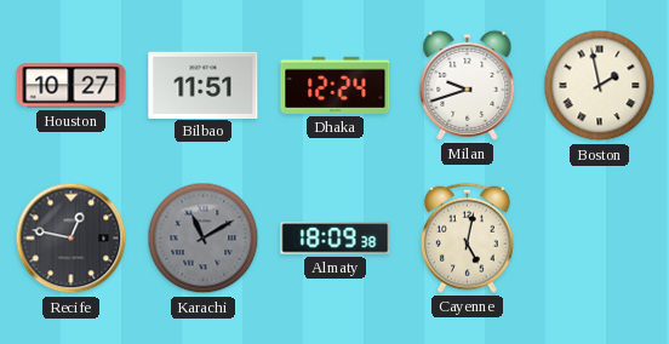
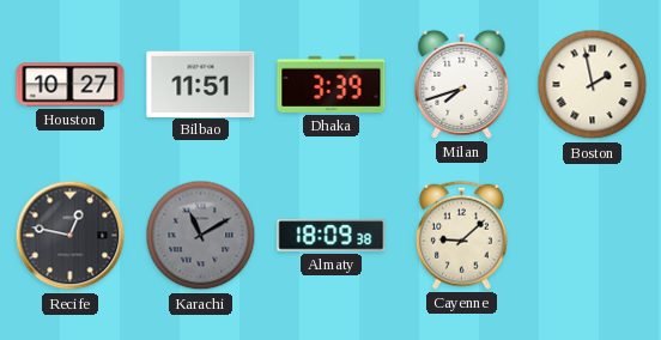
Dhaka: 12:24 -> 3:39
Milan: 9:42 -> 7:42
Cayenne: 5:02 -> 9:08
